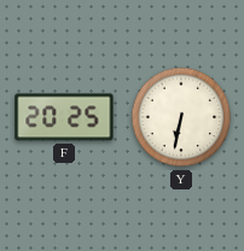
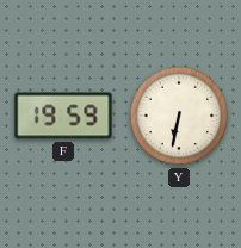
F: 20:25 -> 19:59
